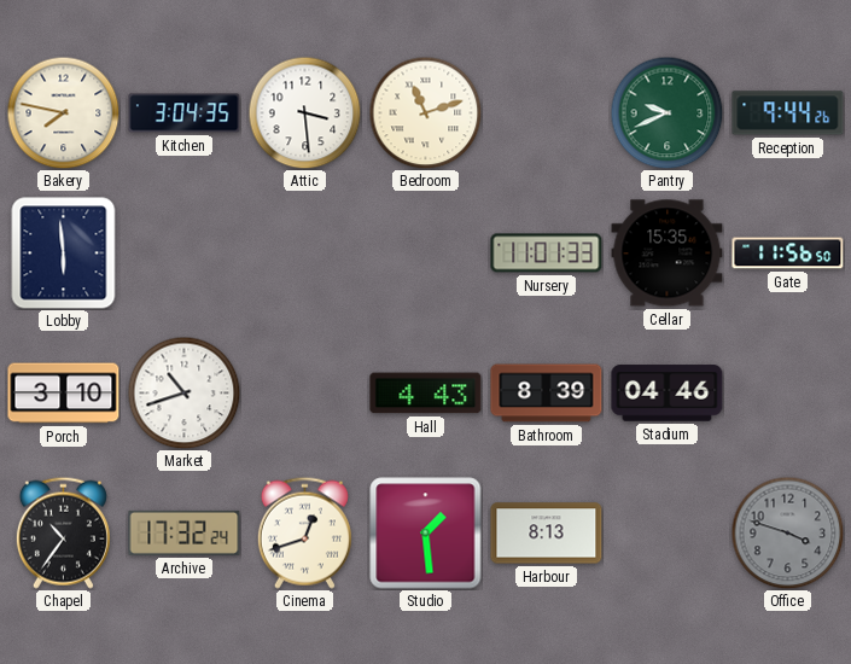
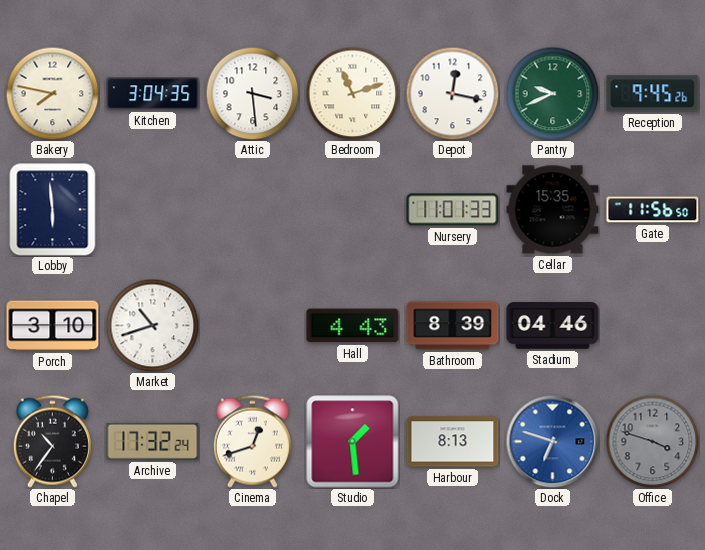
Depot: none -> 12:17
Reception: 9:44 -> 9:45
Dock: none -> 6:48
